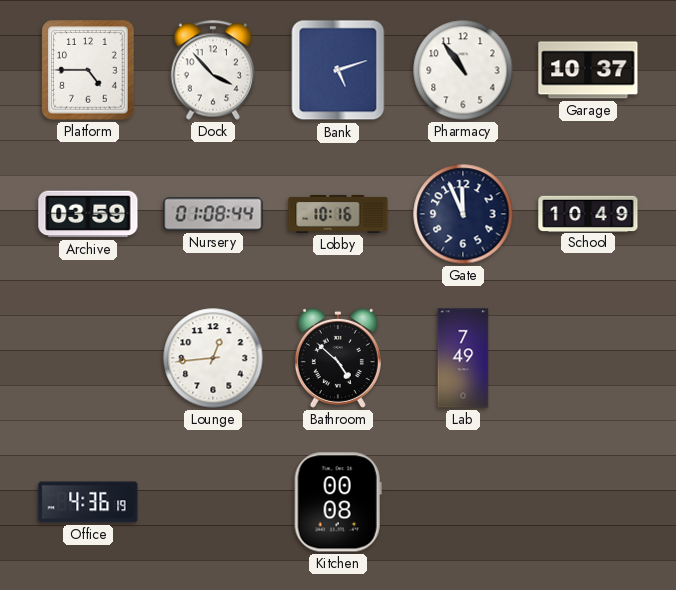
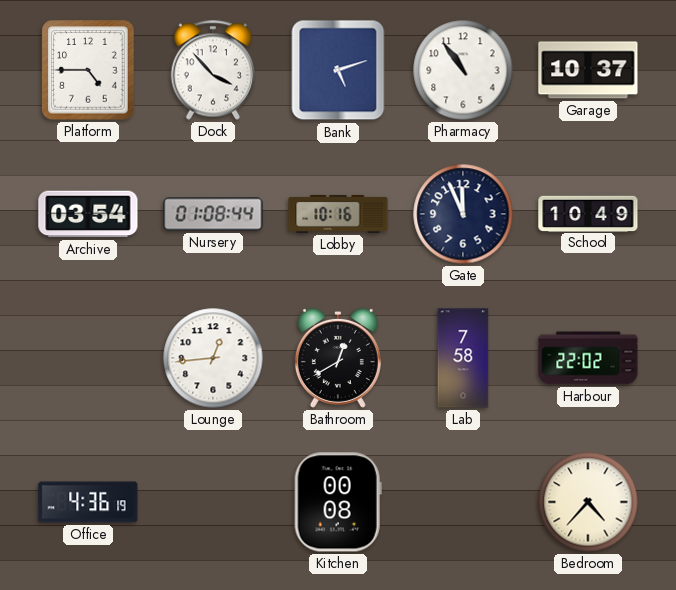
Archive: 03:59 -> 03:54
Bathroom: 4:52 -> 12:40
Lab: 7:49 -> 7:58
Harbour: none -> 22:02
Bedroom: none -> 4:37
